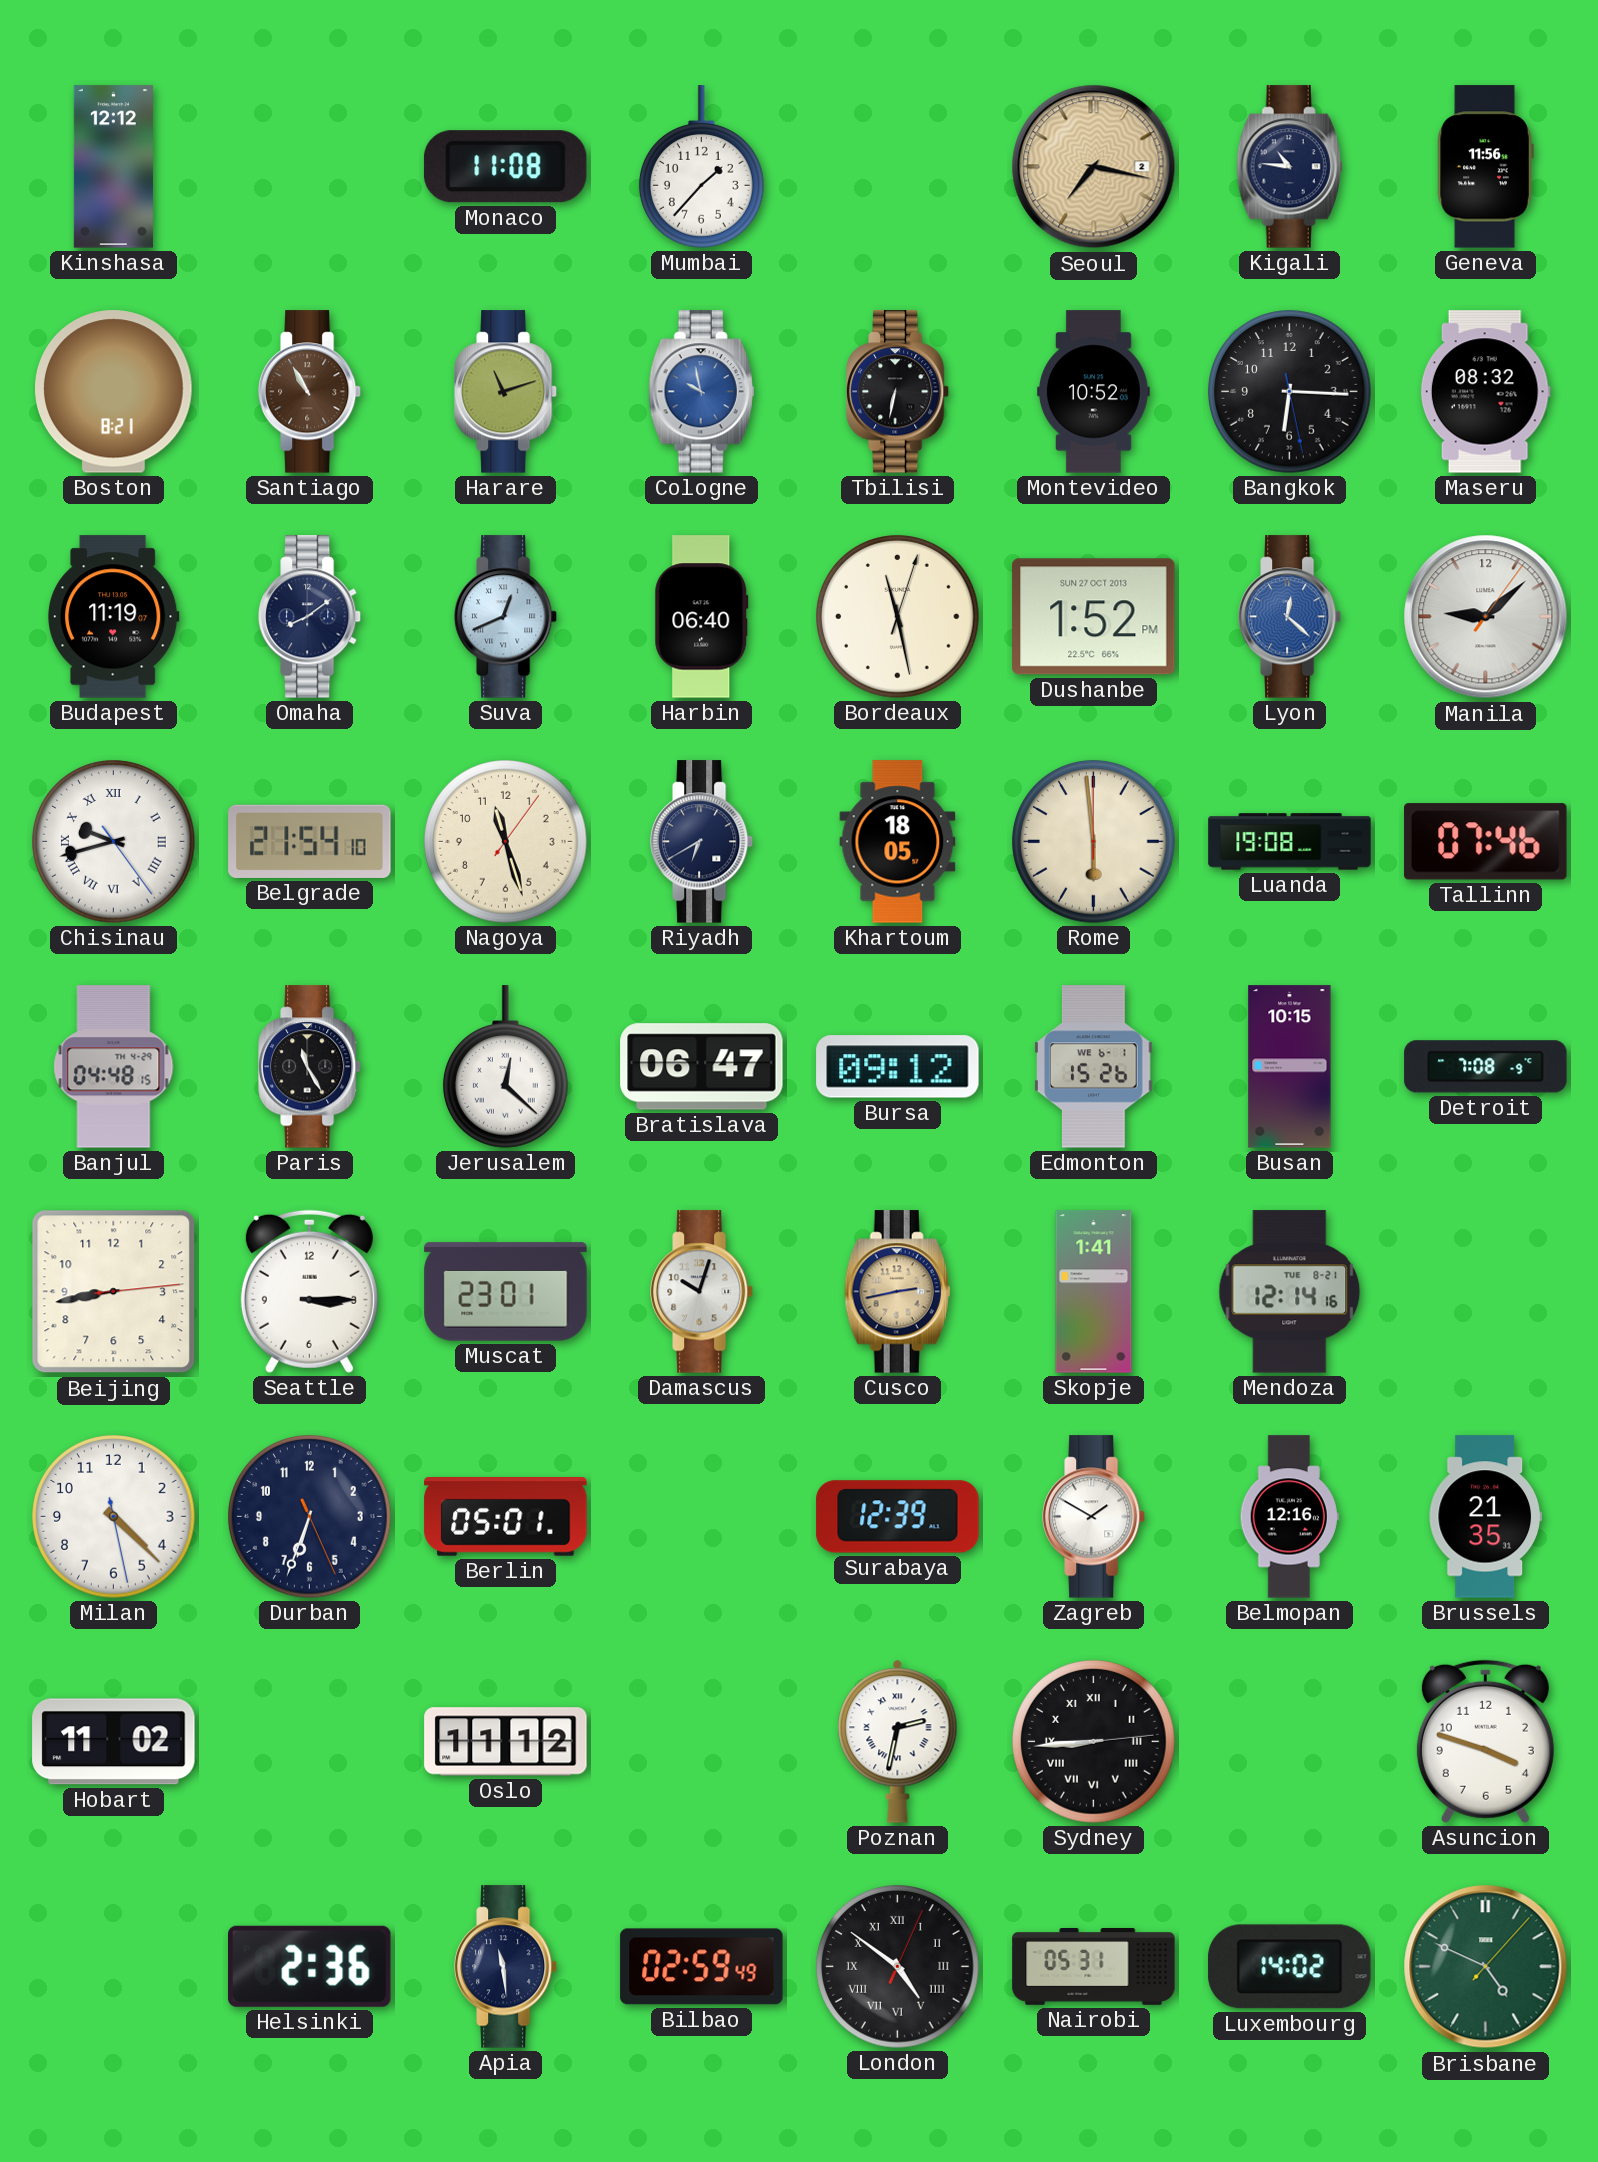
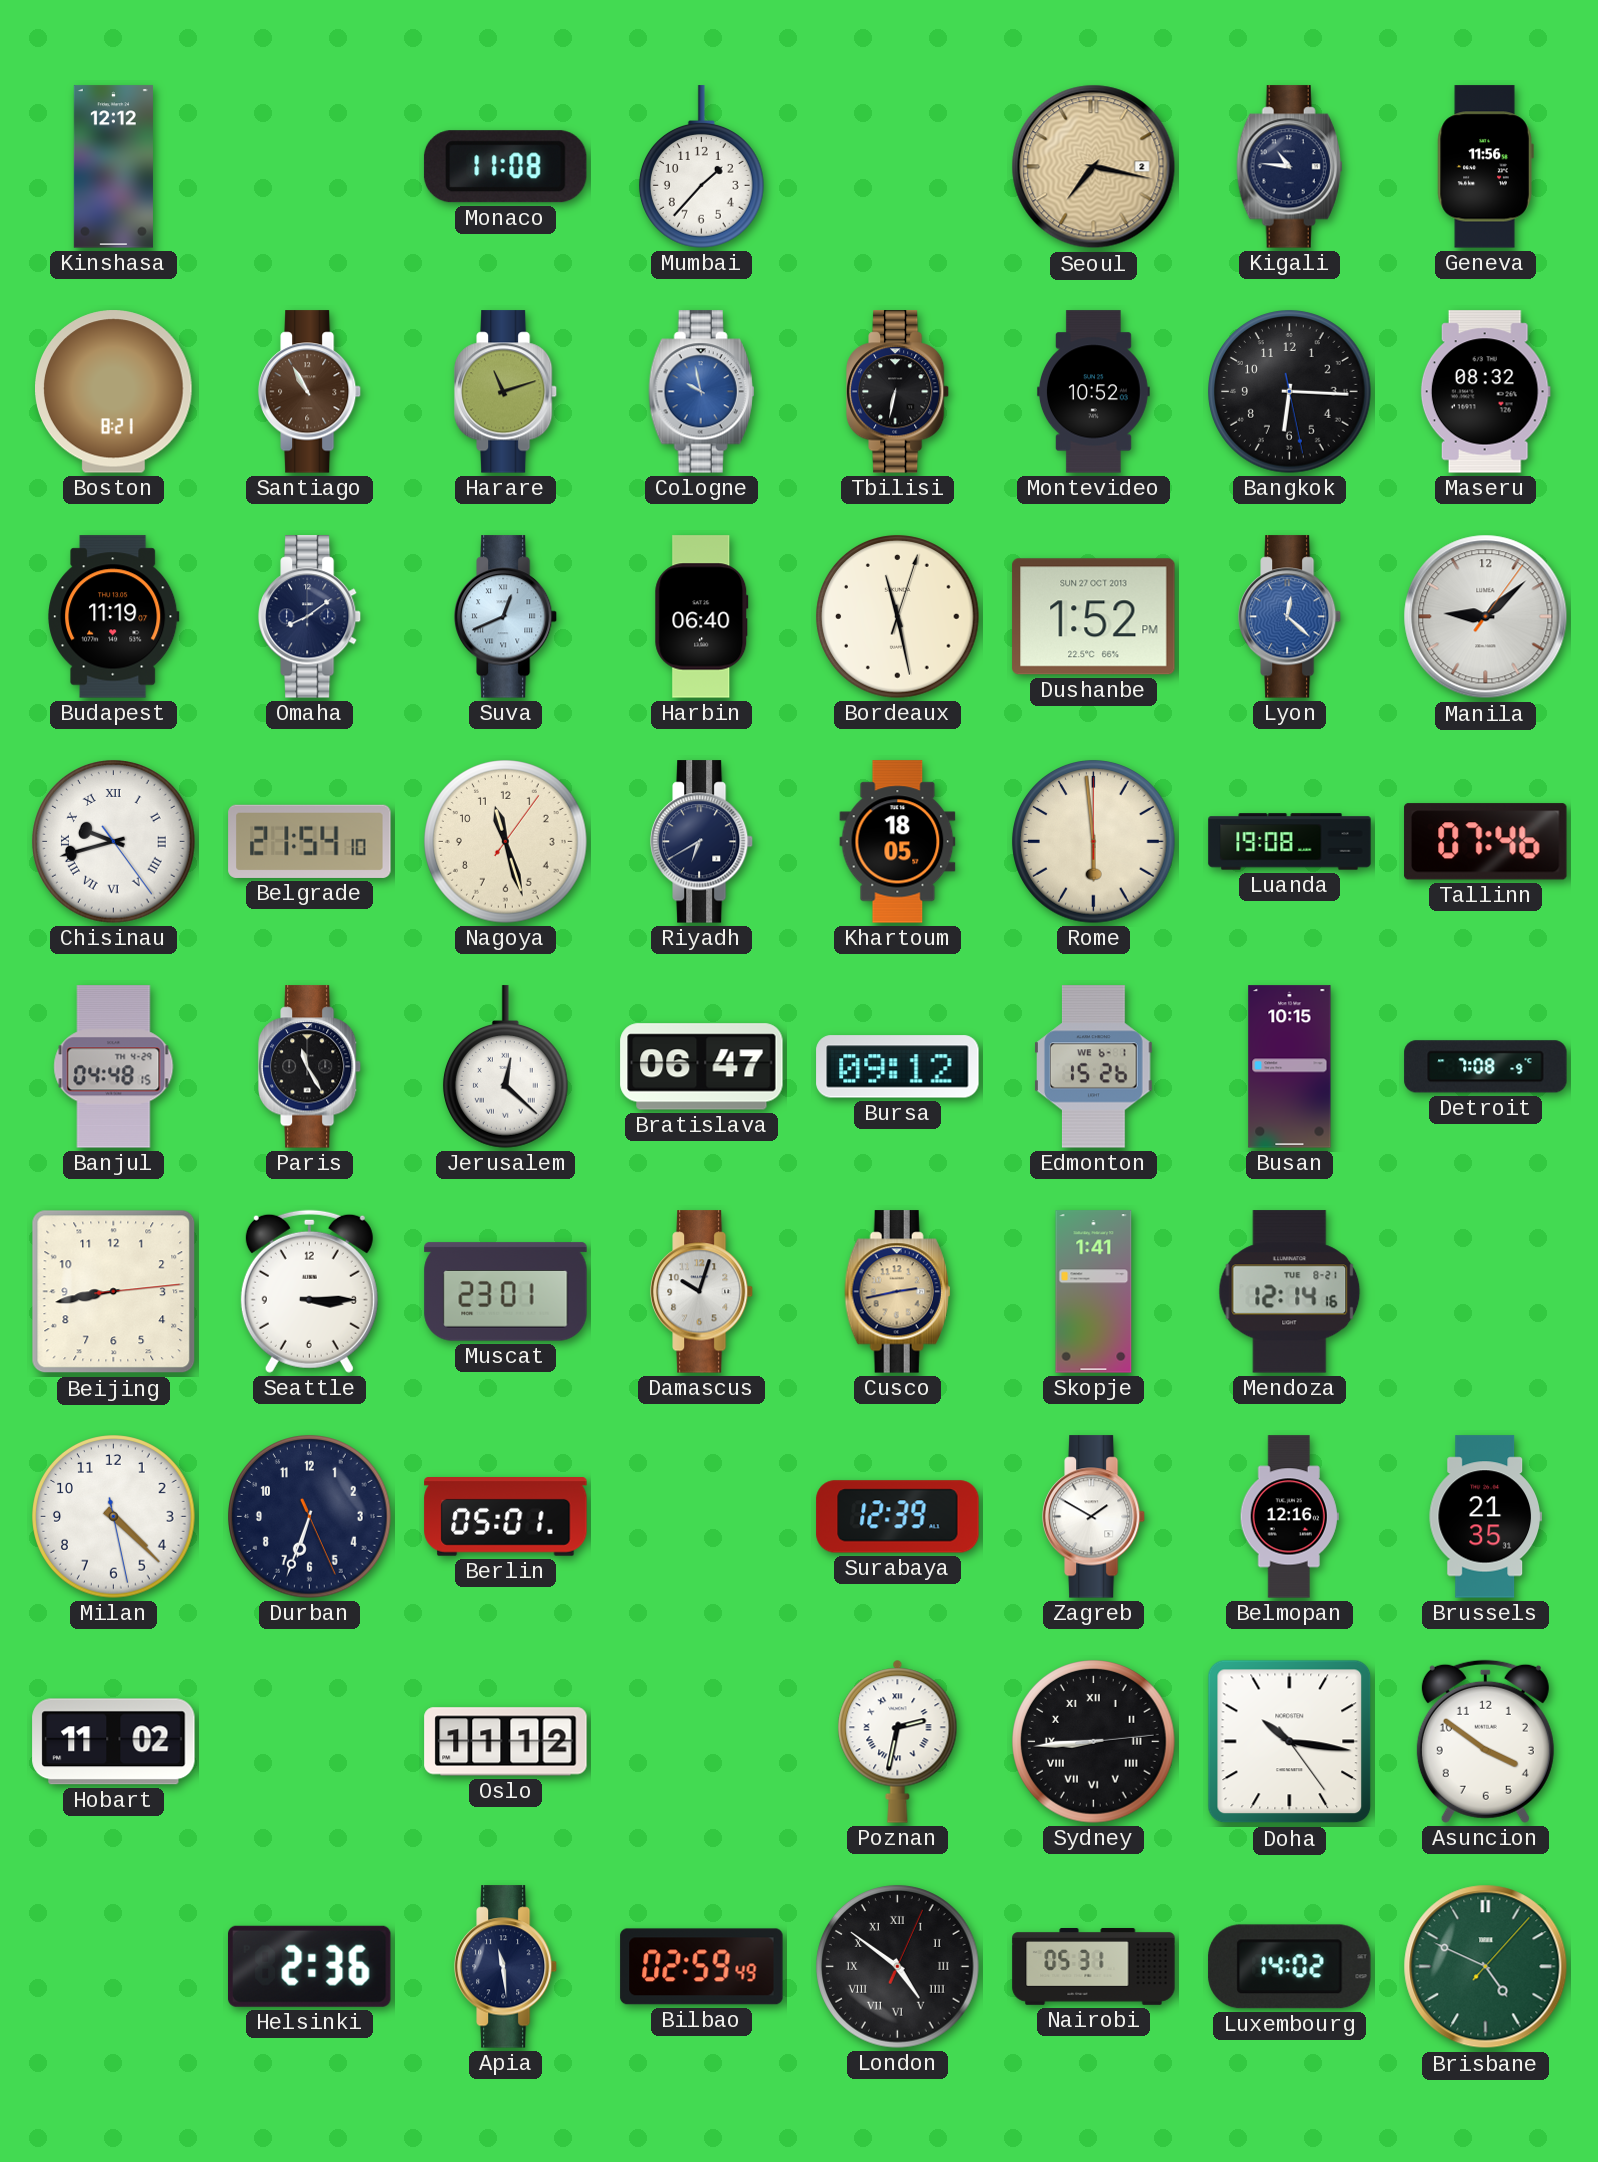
Doha: none -> 10:16
Asuncion: 3:48 -> 3:51
